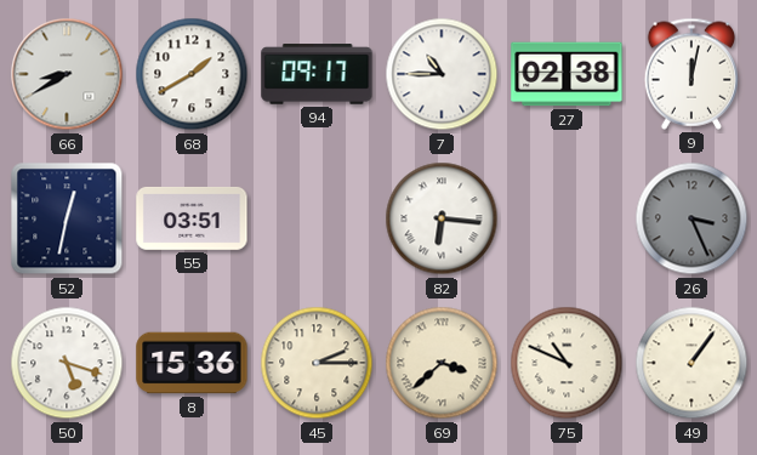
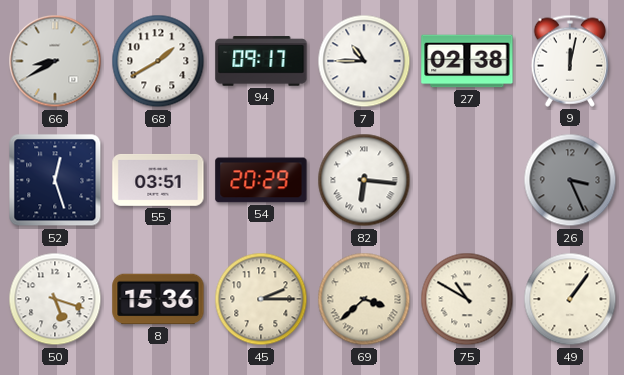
52: 12:32 -> 12:27
54: none -> 20:29
75: 10:49 -> 10:50
